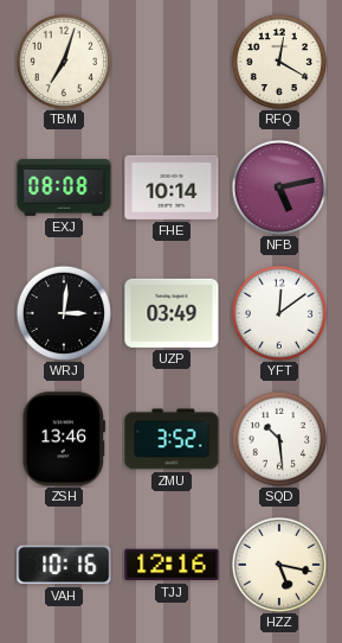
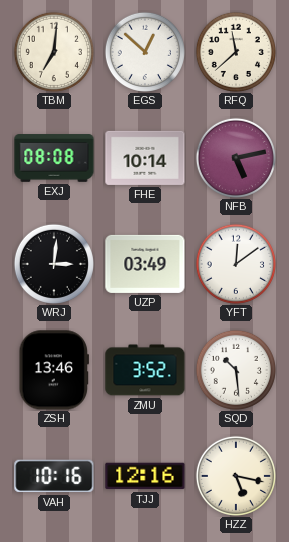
TBM: 7:03 -> 7:01
EGS: none -> 12:52
RFQ: 12:20 -> 11:38
